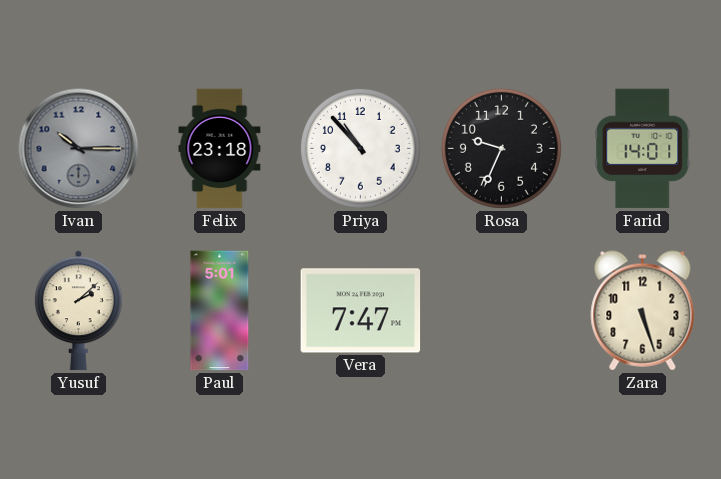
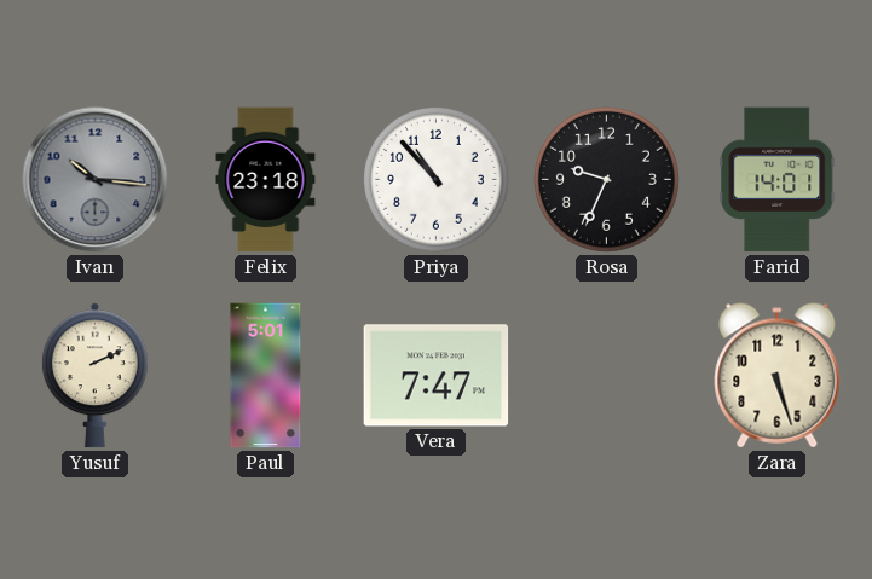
Ivan: 10:15 -> 10:16
Yusuf: 2:08 -> 2:11
